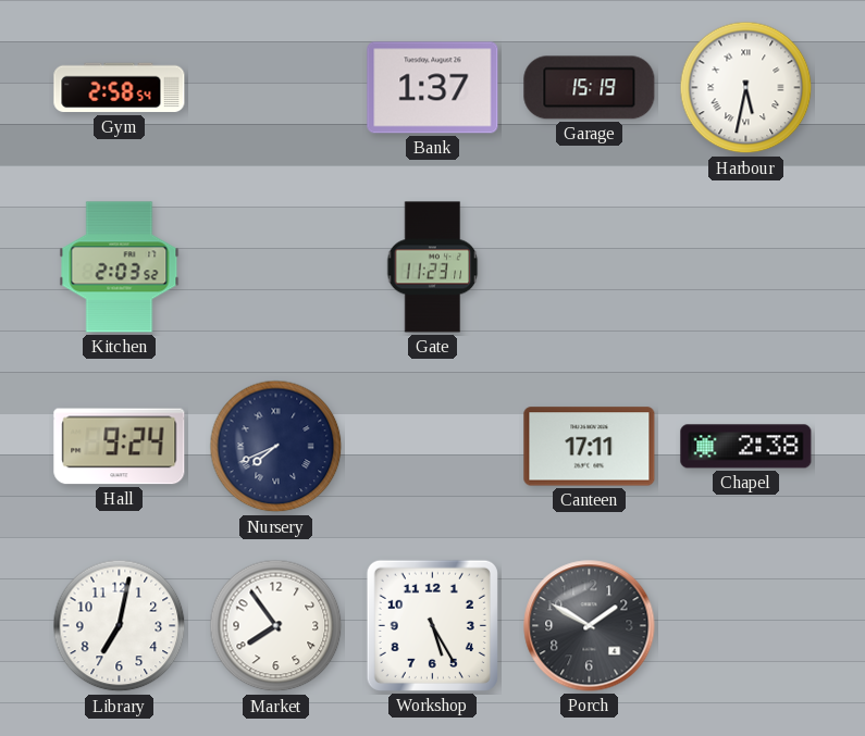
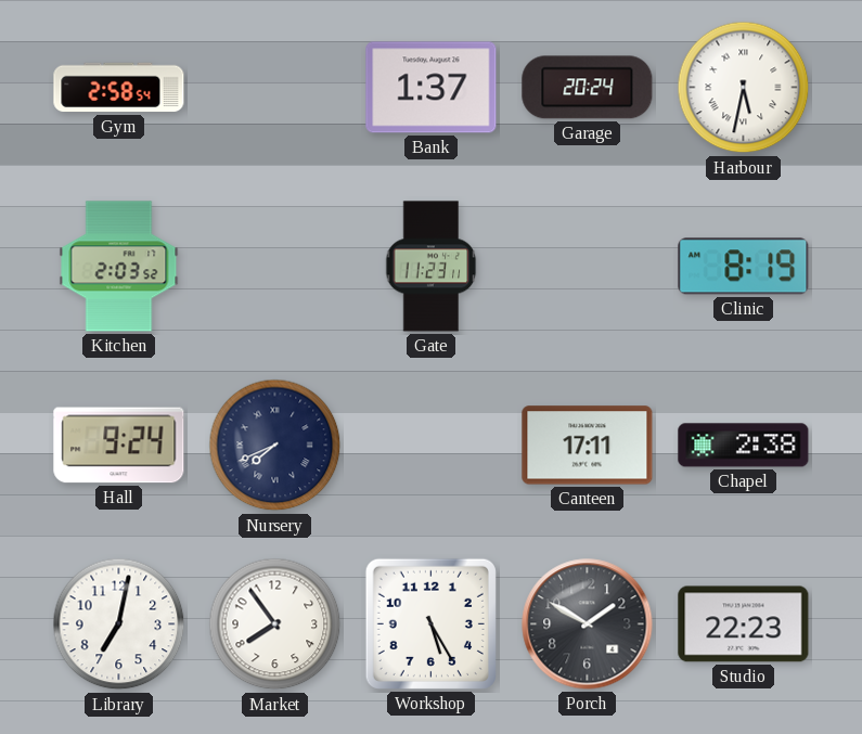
Garage: 15:19 -> 20:24
Clinic: none -> 8:19
Studio: none -> 22:23
